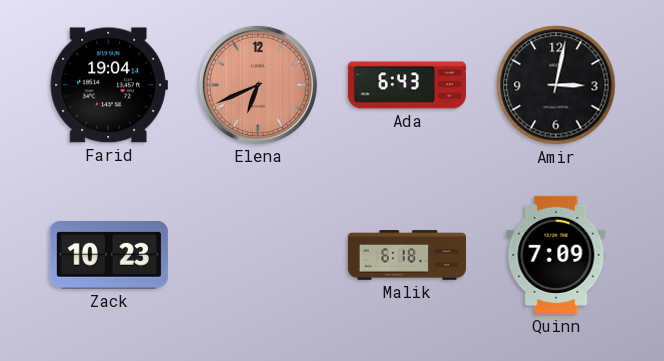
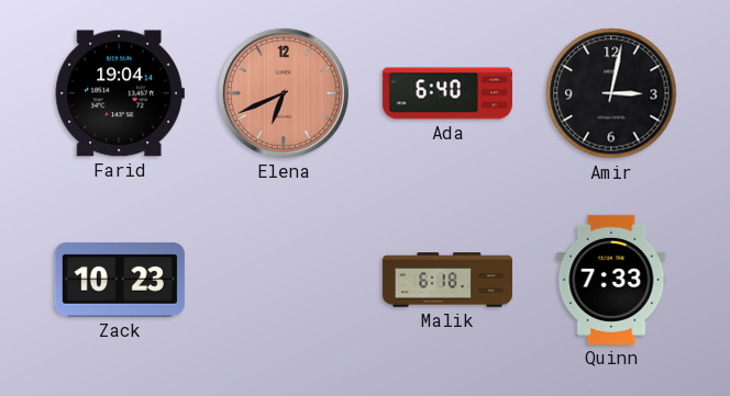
Ada: 6:43 -> 6:40
Quinn: 7:09 -> 7:33
